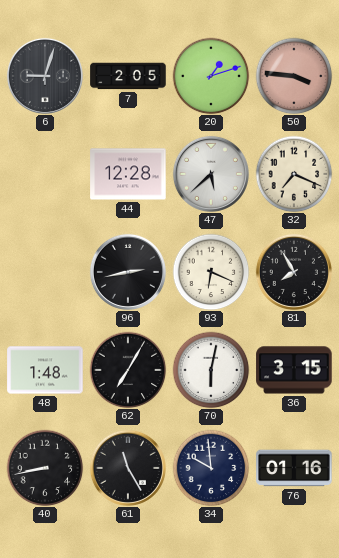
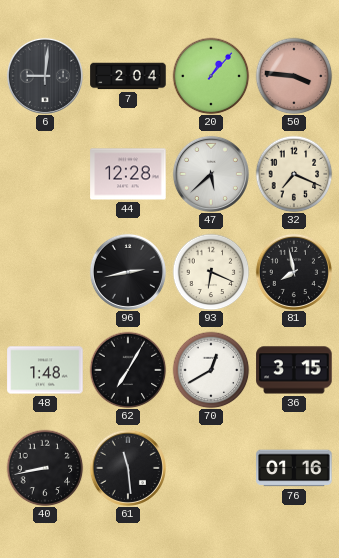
6: 9:03 -> 9:01
7: 2:05 -> 2:04
20: 1:12 -> 1:07
81: 7:55 -> 7:58
70: 6:02 -> 12:40
61: 11:25 -> 11:29
34: 9:59 -> none
